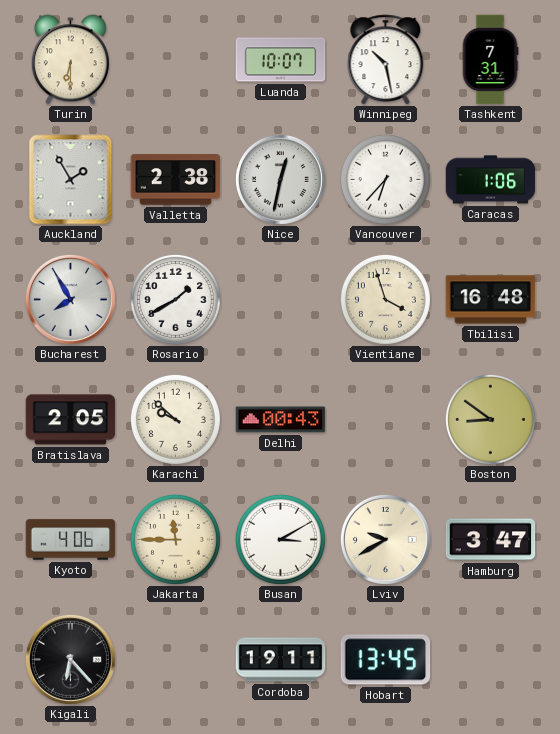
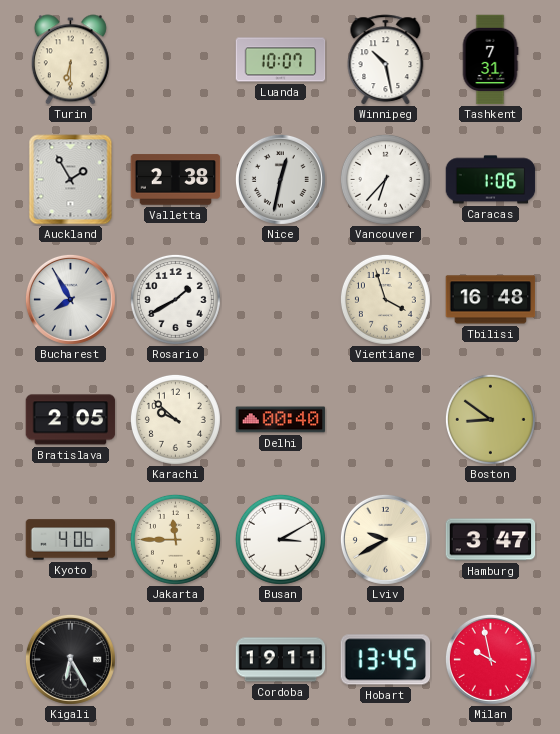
Delhi: 00:43 -> 00:40
Kigali: 6:23 -> 6:25
Milan: none -> 9:58
